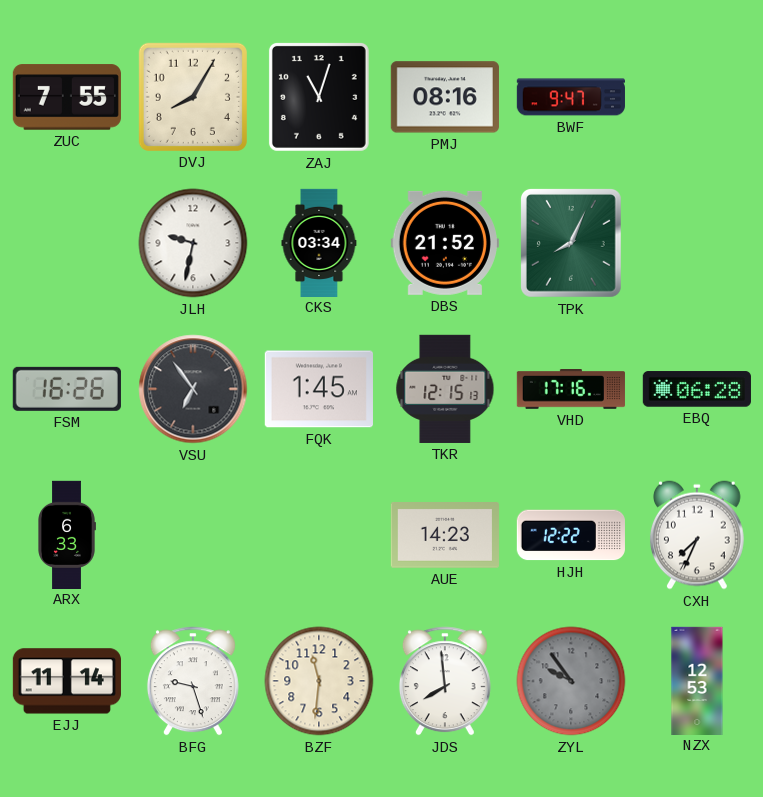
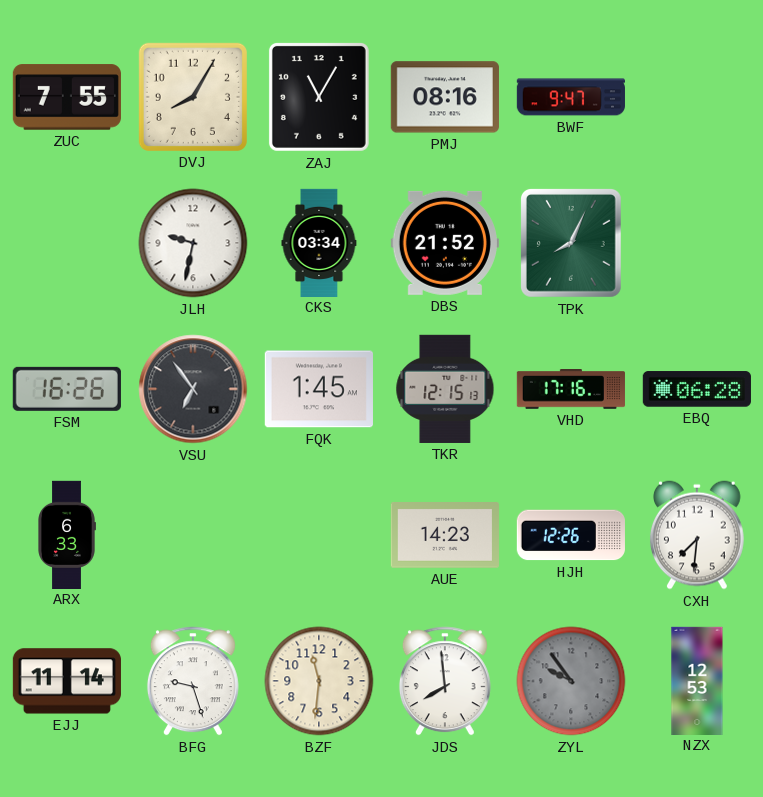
ZAJ: 11:03 -> 11:05
HJH: 12:22 -> 12:26
CXH: 7:34 -> 7:31
